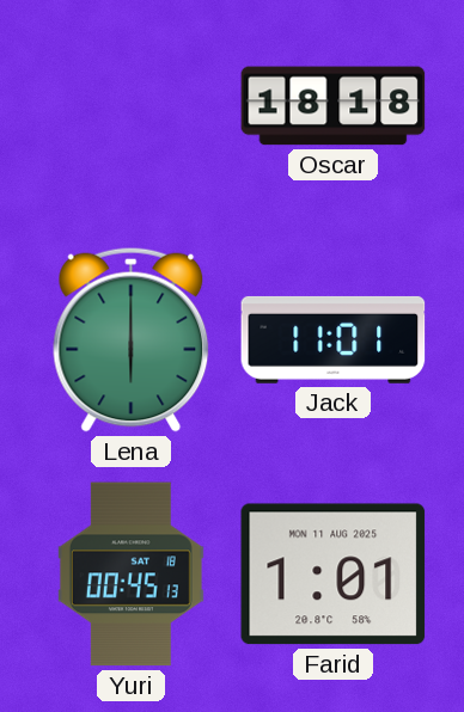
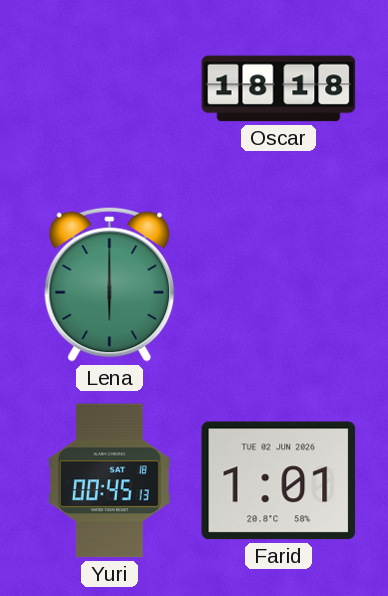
Jack: 11:01 -> none
Farid date: MON 11 AUG 2025 -> TUE 02 JUN 2026
